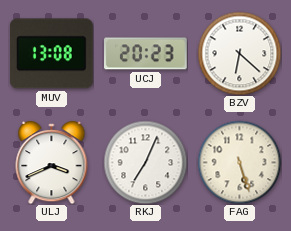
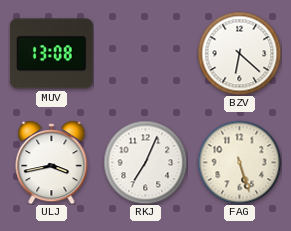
UCJ: 20:23 -> none
ULJ: 3:41 -> 3:43
